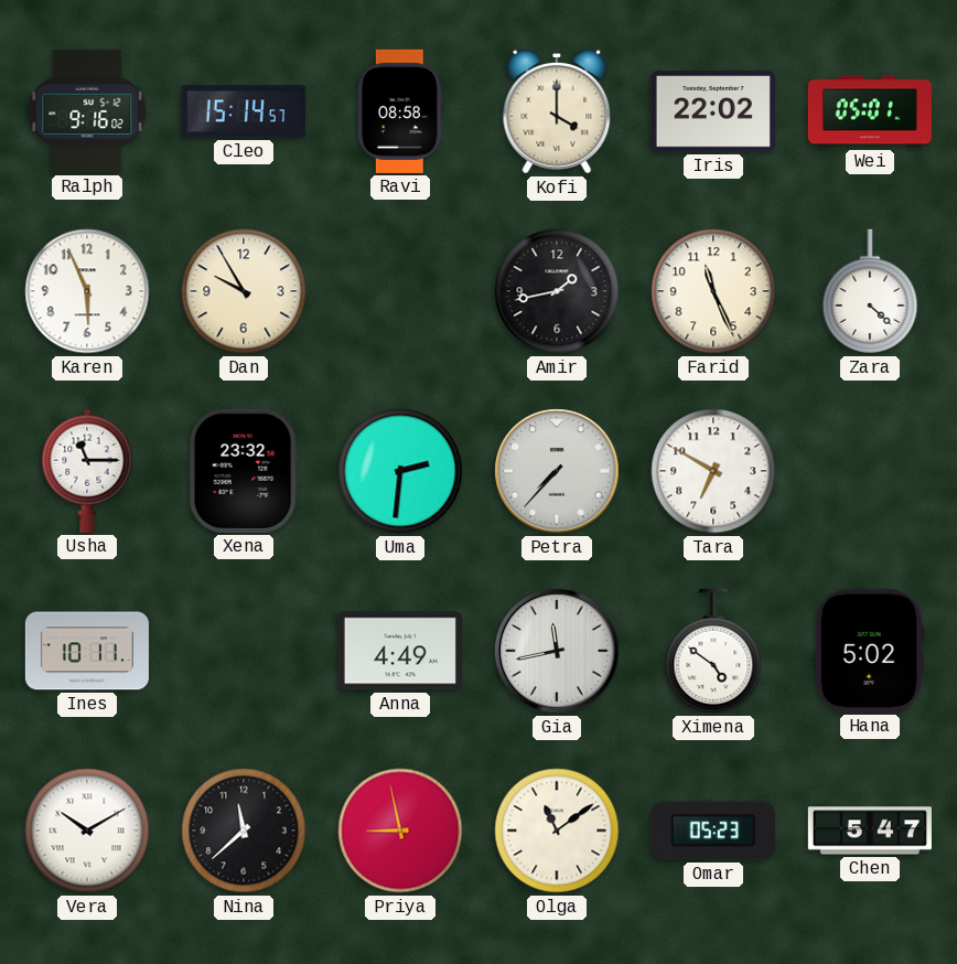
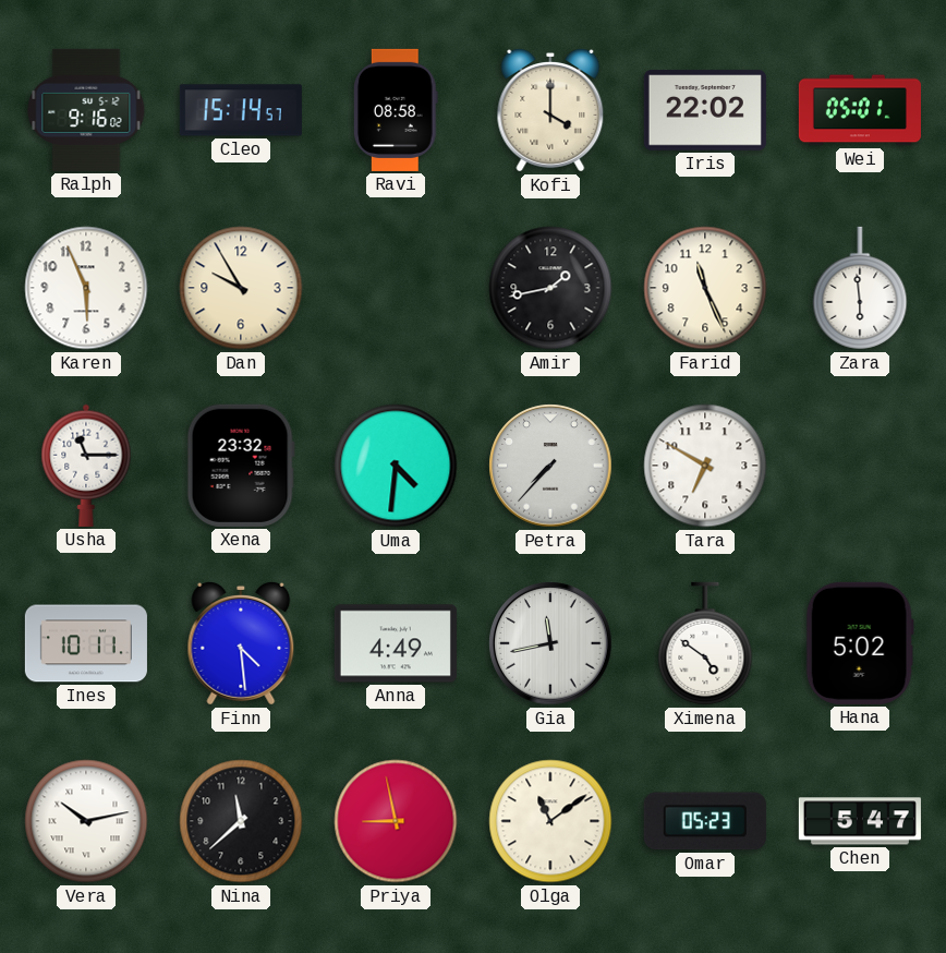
Zara: 4:22 -> 5:59
Uma: 2:31 -> 4:31
Finn: none -> 4:29
Vera: 10:10 -> 10:13
